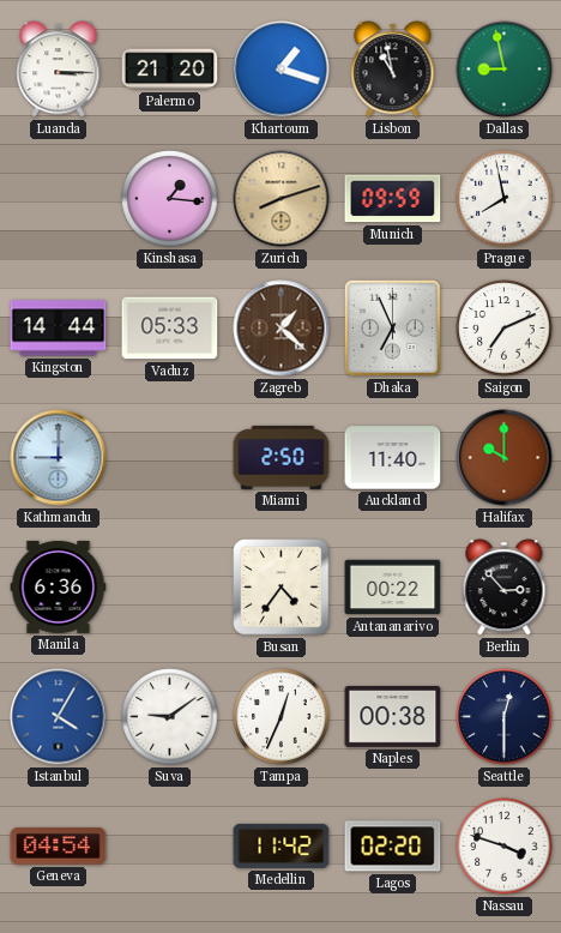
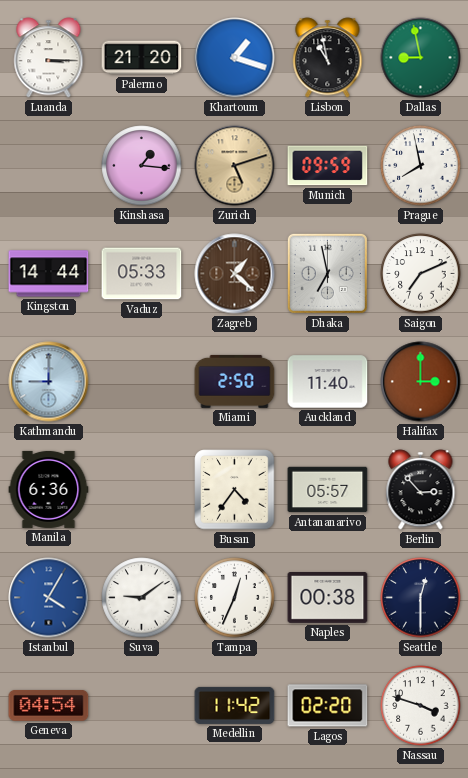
Zurich: 8:12 -> 5:12
Dhaka: 6:56 -> 6:58
Halifax: 10:00 -> 3:00
Antananarivo: 00:22 -> 05:57
